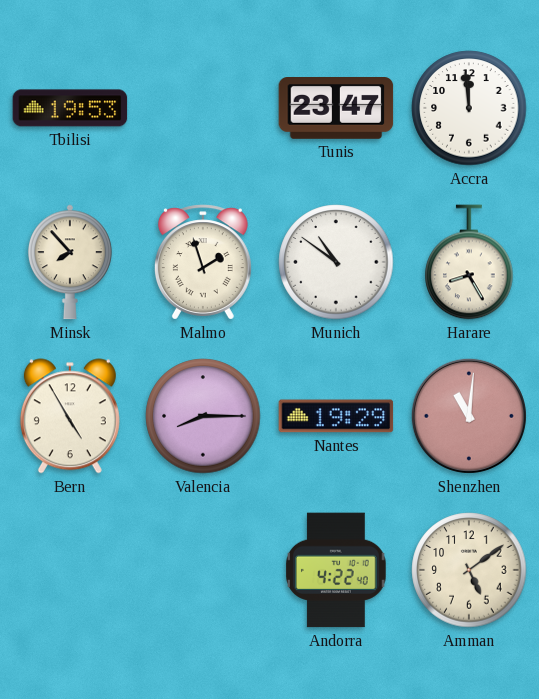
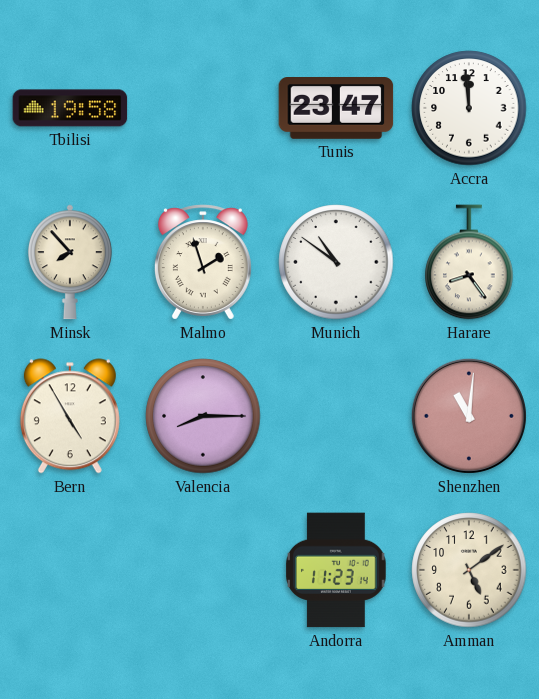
Tbilisi: 19:53 -> 19:58
Harare: 8:25 -> 8:24
Nantes: 19:29 -> none
Andorra: 4:22 -> 11:23
